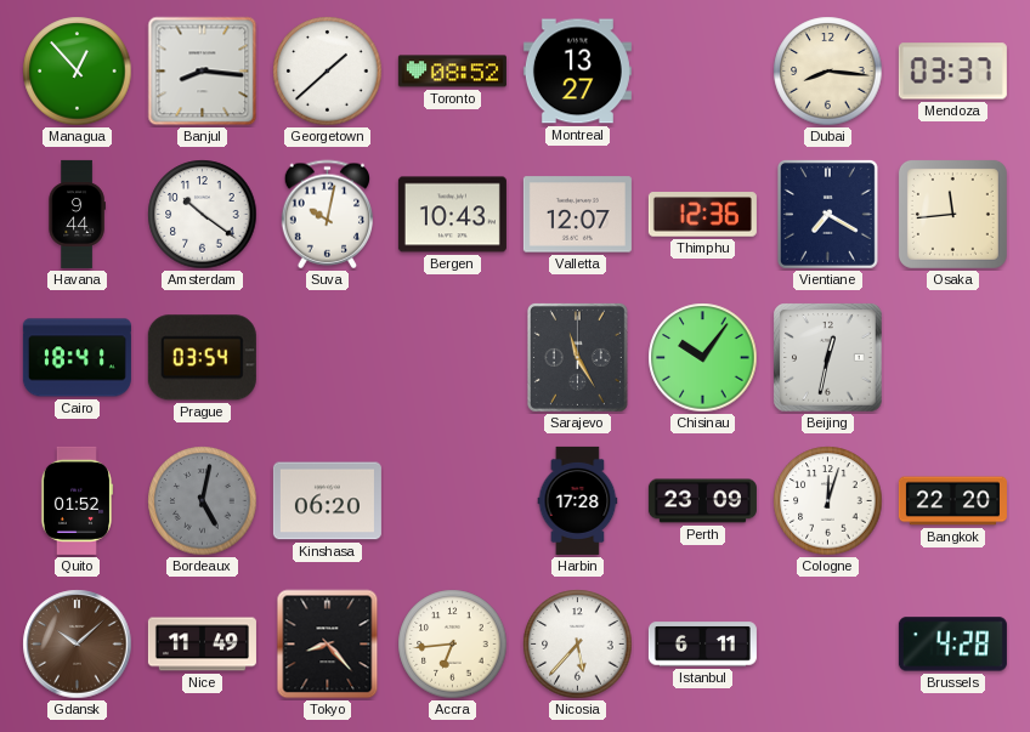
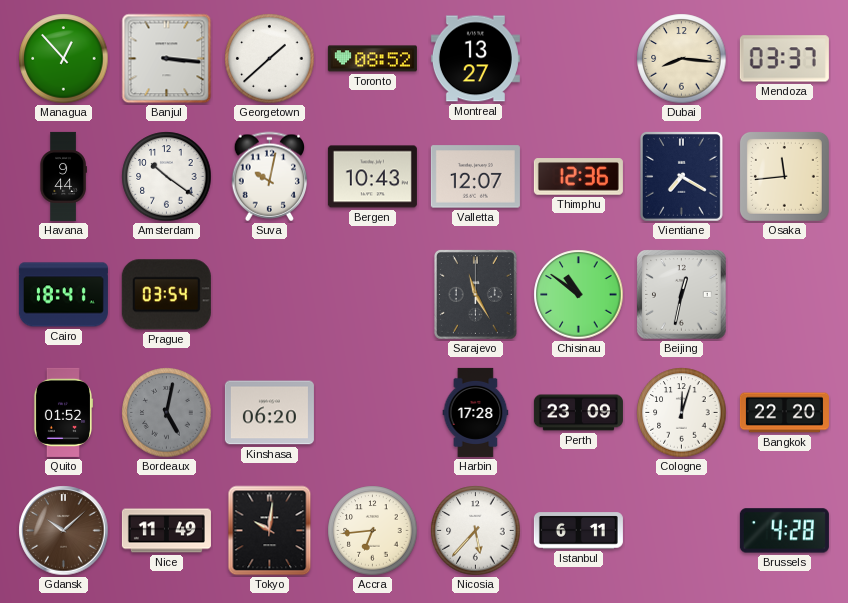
Banjul: 8:16 -> 3:16
Chisinau: 10:06 -> 10:51
Tokyo: 8:23 -> 10:01
